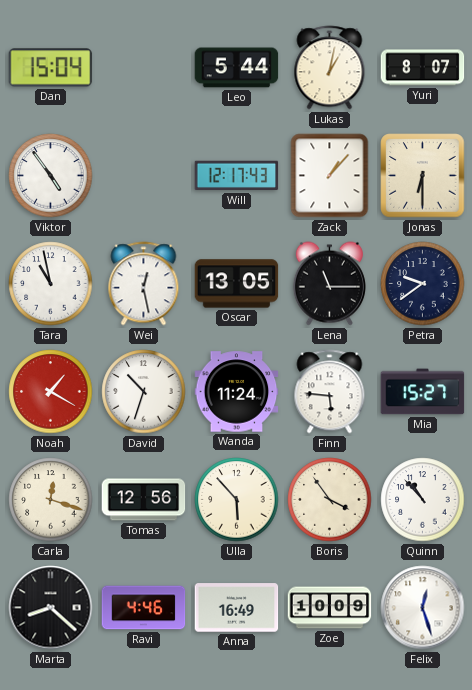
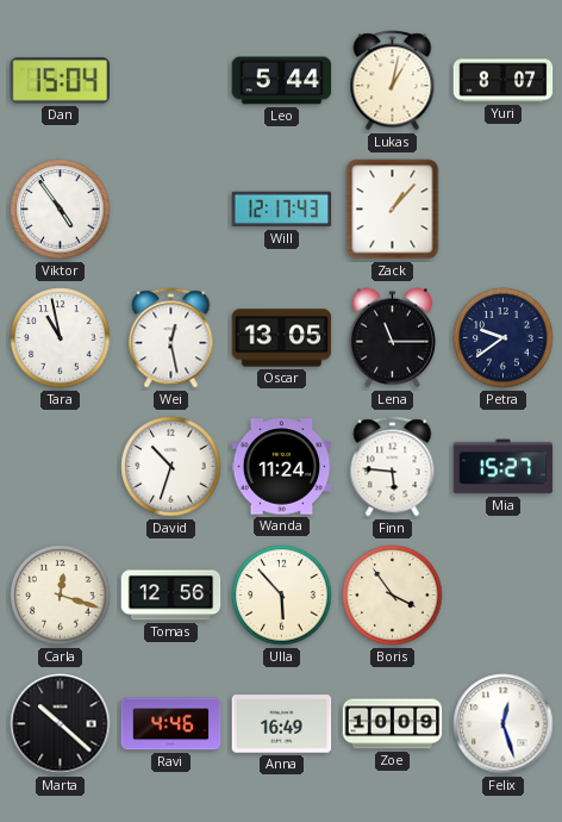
Jonas: 6:30 -> none
Noah: 1:20 -> none
Quinn: 10:53 -> none
Marta: 8:22 -> 10:22
